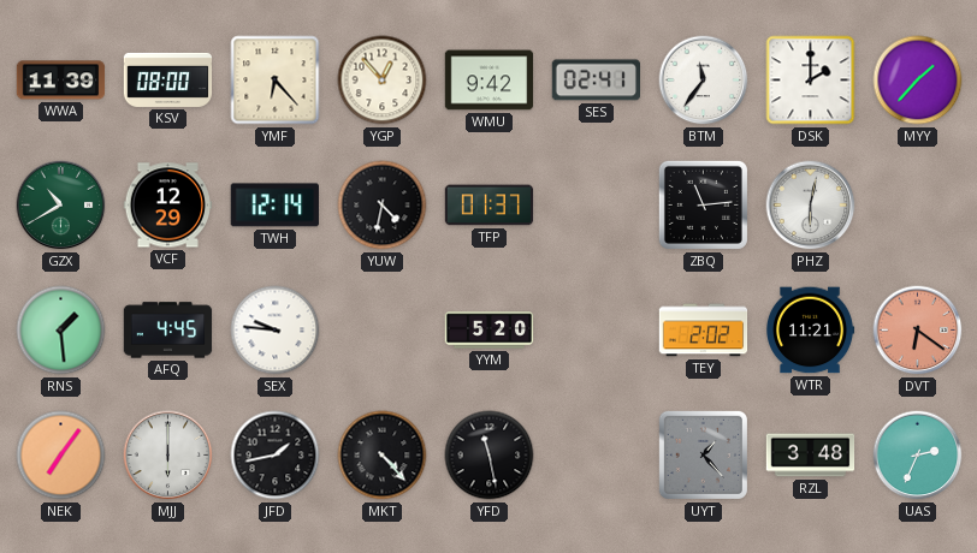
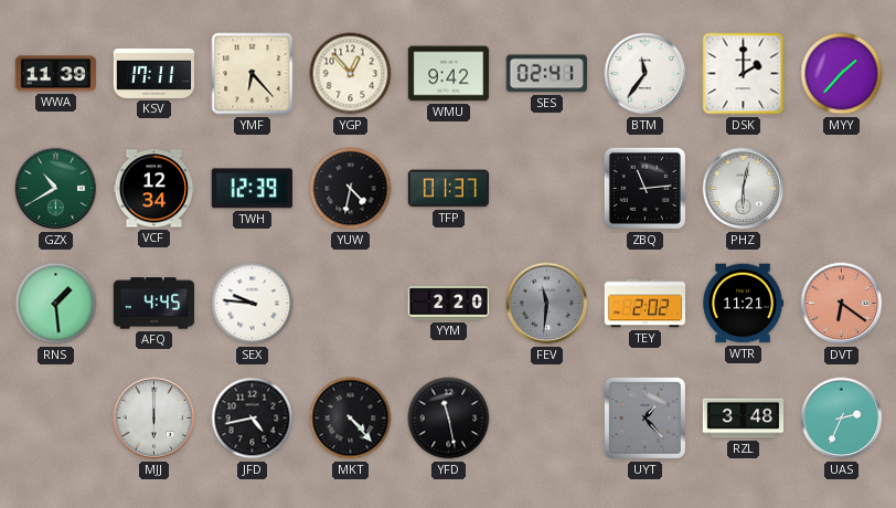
KSV: 08:00 -> 17:11
VCF: 12:29 -> 12:34
TWH: 12:14 -> 12:39
YYM: 5:20 -> 2:20
FEV: none -> 11:31
NEK: 7:06 -> none
JFD: 1:43 -> 4:43
